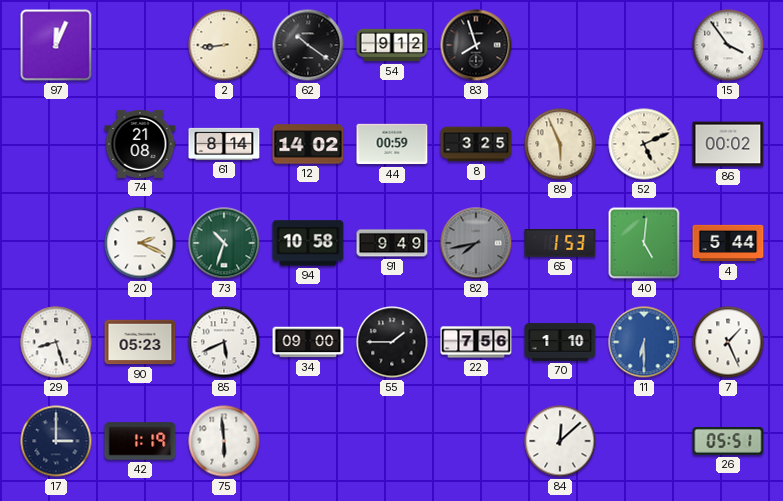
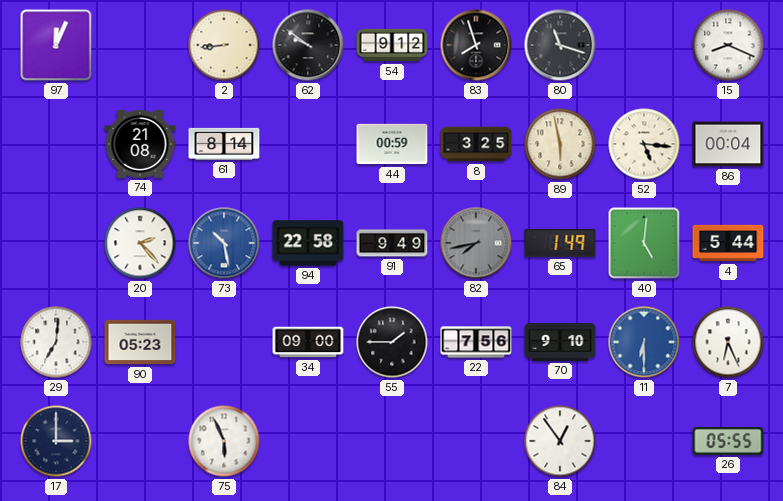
62: 10:21 -> 9:51
80: none -> 11:18
15: 3:54 -> 8:19
12: 14:02 -> none
89: 5:56 -> 5:58
52: 5:11 -> 5:16
86: 00:02 -> 00:04
20: 2:19 -> 2:23
73: 10:33 -> 10:28
73 dial: green -> blue
94: 10:58 -> 22:58
65: 1:53 -> 1:49
29: 8:27 -> 7:01
85: 5:41 -> none
70: 1:10 -> 9:10
7: 1:26 -> 6:26
42: 1:19 -> none
75: 5:59 -> 5:56
84: 12:08 -> 12:54
26: 05:51 -> 05:55
